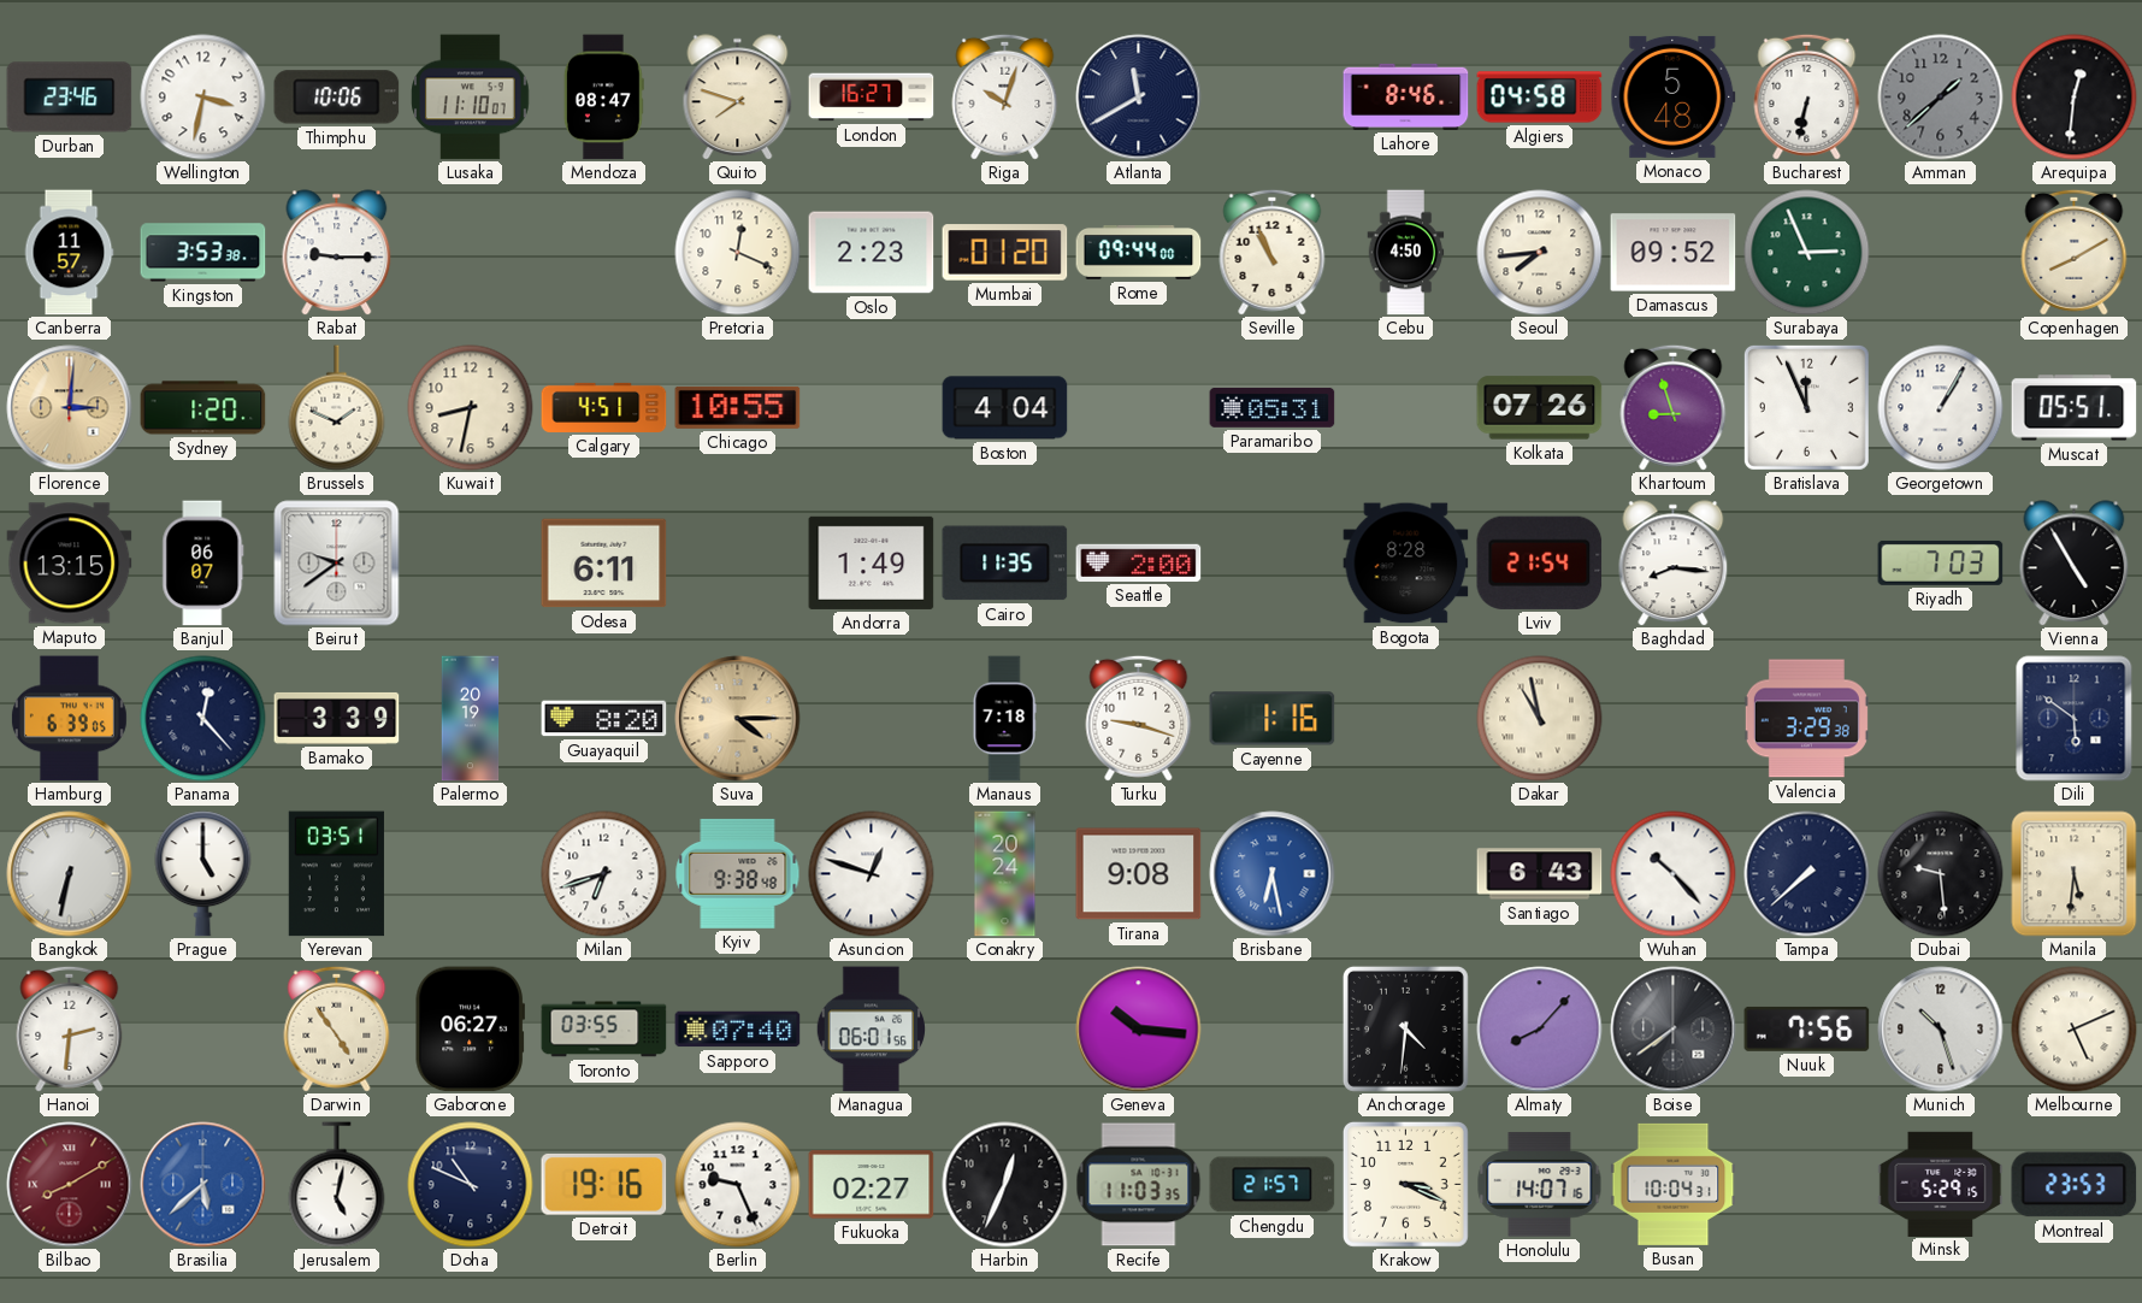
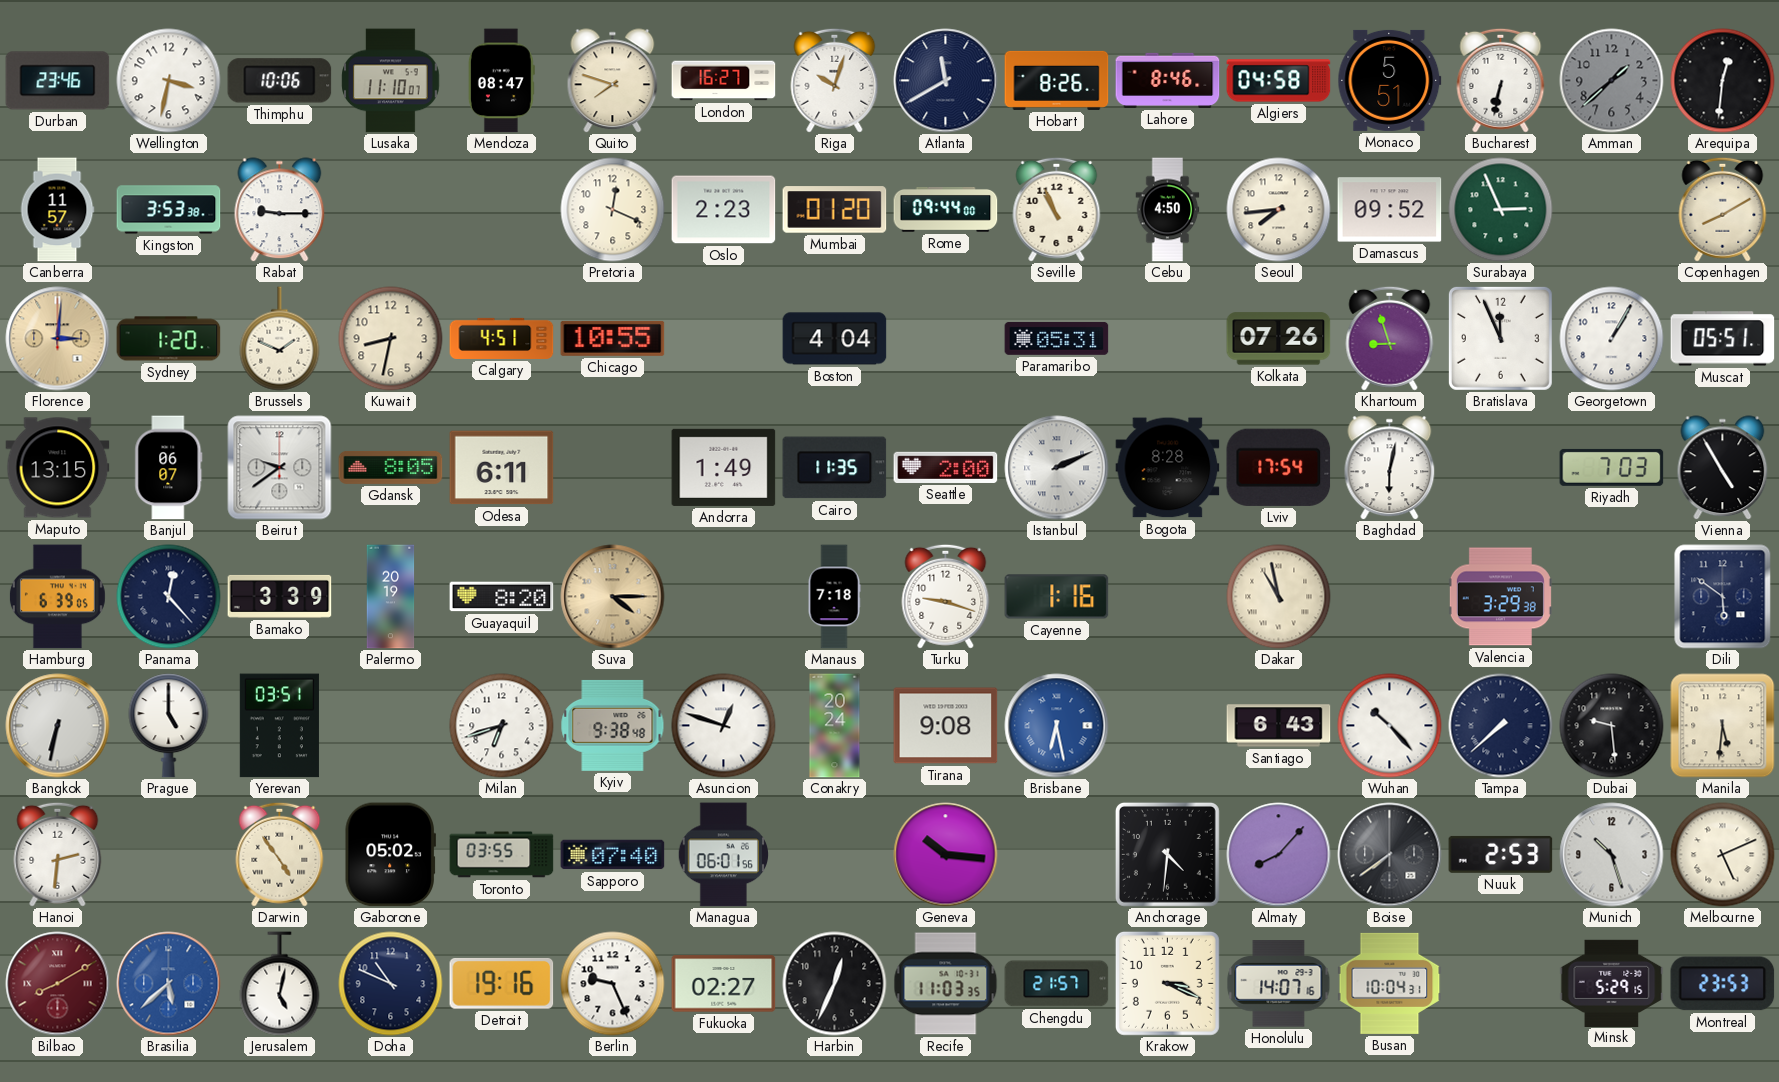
Hobart: none -> 8:26
Monaco: 5:48 -> 5:51
Gdansk: none -> 8:05
Istanbul: none -> 2:11
Lviv: 21:54 -> 17:54
Baghdad: 8:16 -> 6:02
Gaborone: 06:27 -> 05:02
Nuuk: 7:56 -> 2:53
